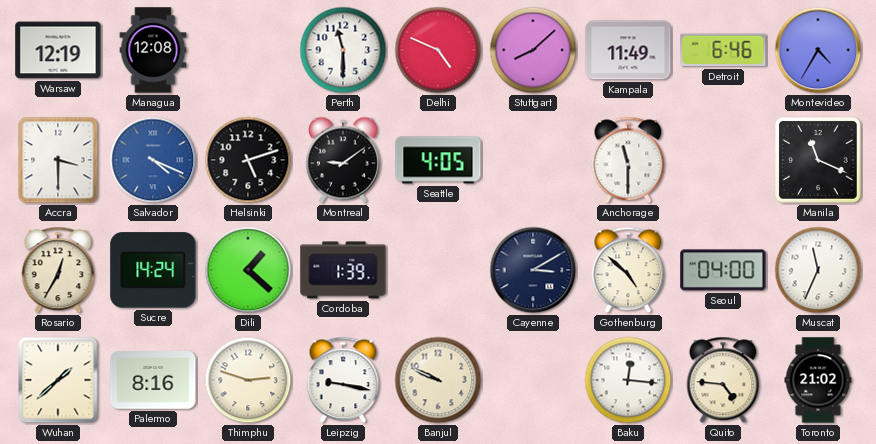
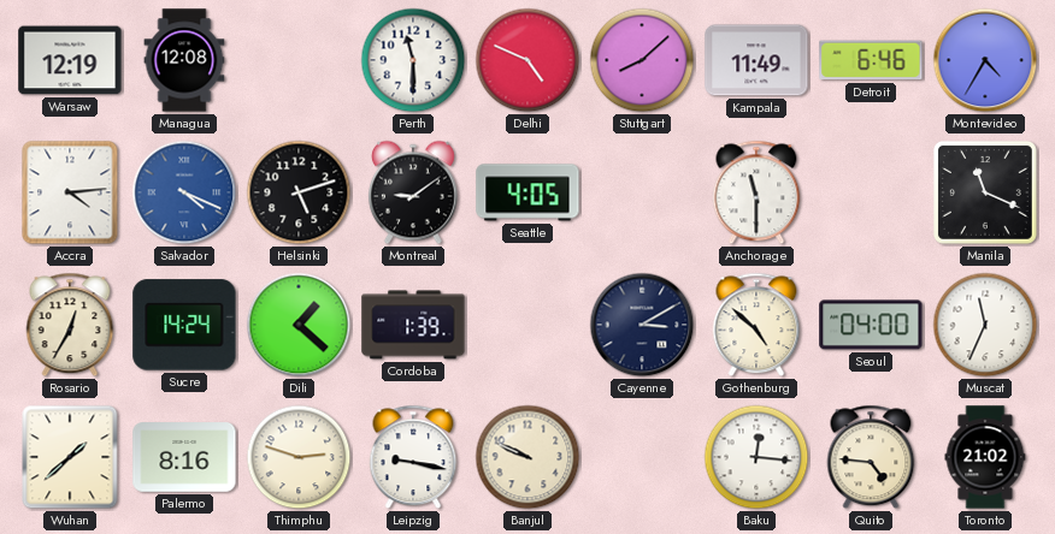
Accra: 3:30 -> 4:14
